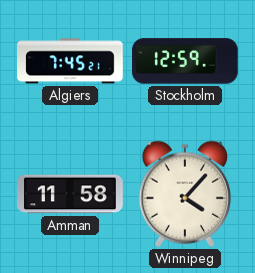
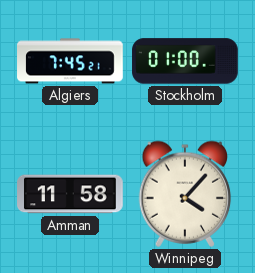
Stockholm: 12:59 -> 01:00
